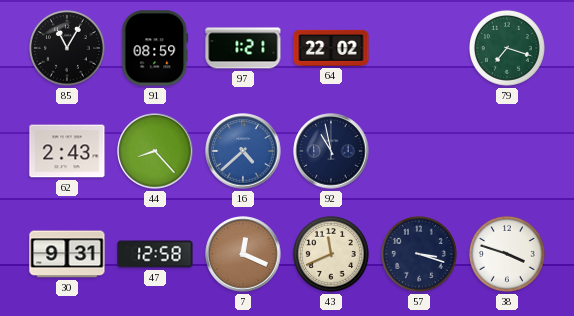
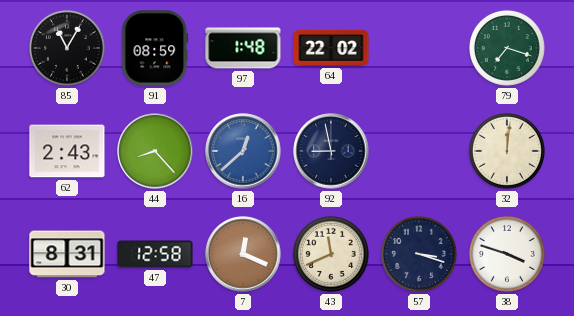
97: 1:21 -> 1:48
16: 4:38 -> 12:38
92: 10:58 -> 8:58
32: none -> 12:01
30: 9:31 -> 8:31
